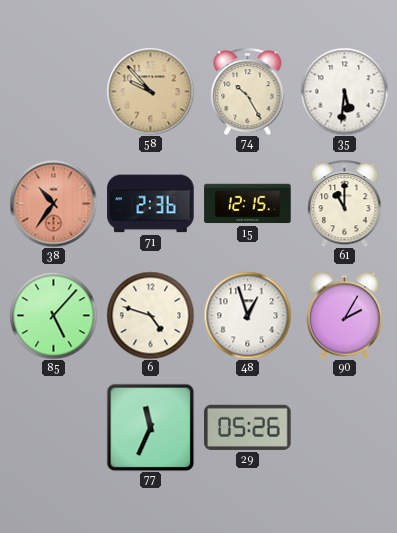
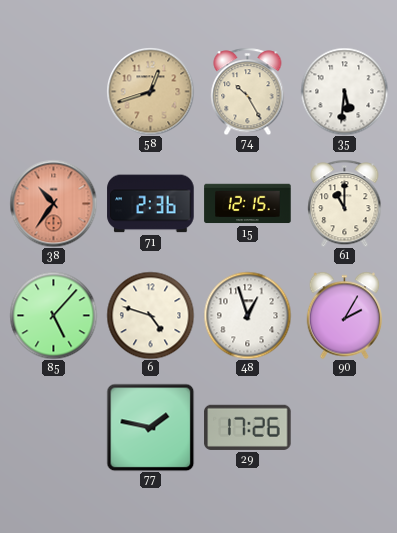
58: 9:53 -> 12:42
77: 11:34 -> 1:47
29: 05:26 -> 17:26
